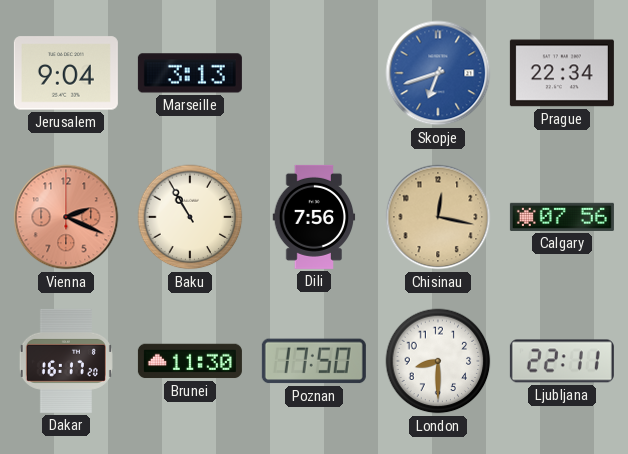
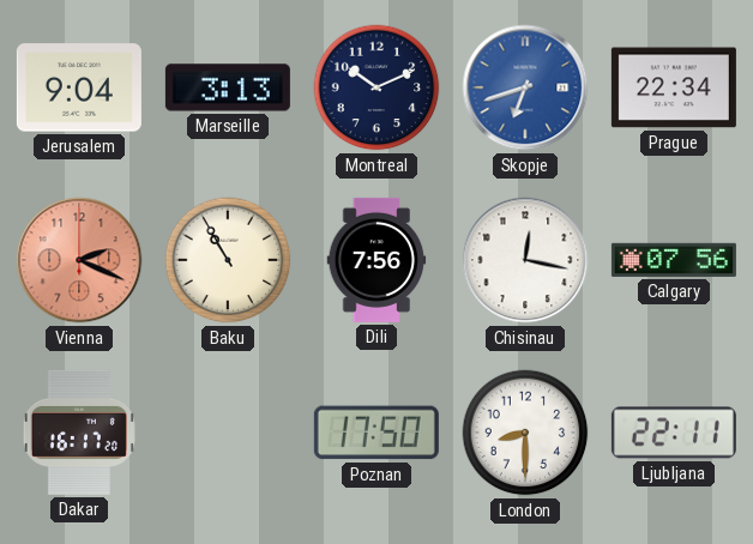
Montreal: none -> 10:11
Chisinau dial: champagne -> white
Brunei: 11:30 -> none
